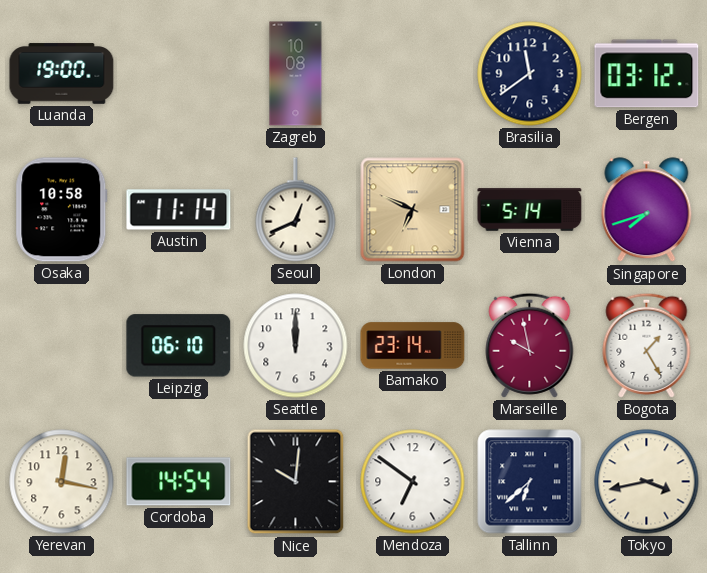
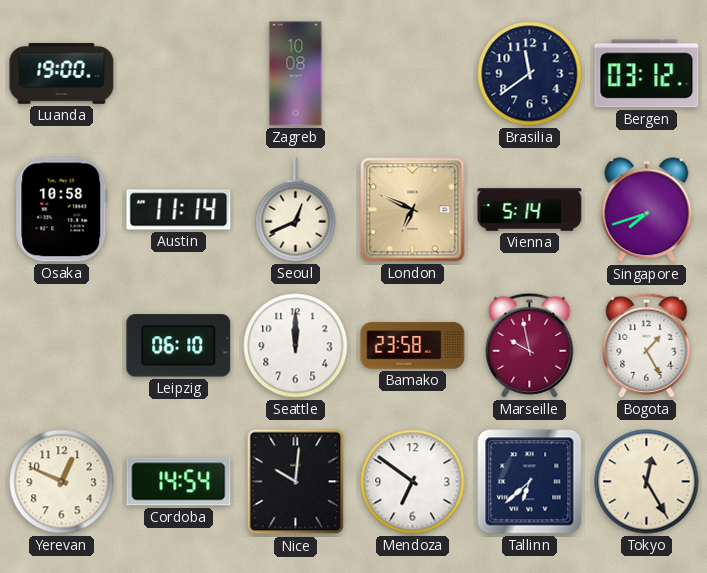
Bamako: 23:14 -> 23:58
Yerevan: 12:17 -> 12:49
Tokyo: 3:43 -> 12:25
